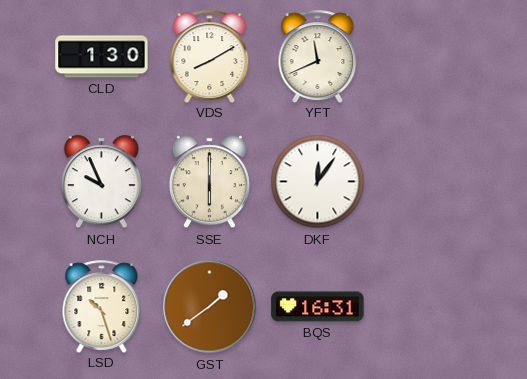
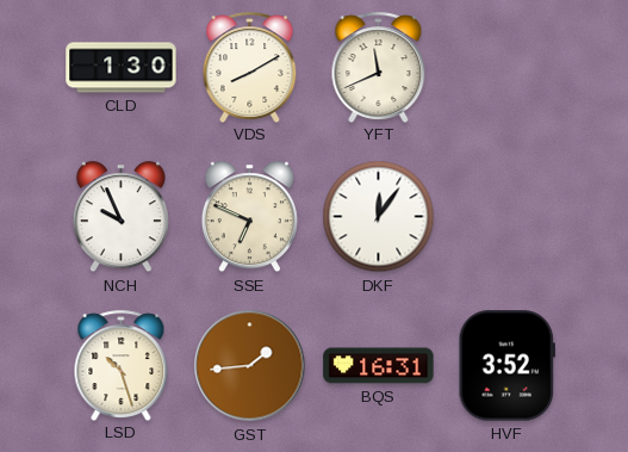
SSE: 6:00 -> 6:49
GST: 1:39 -> 1:44
HVF: none -> 3:52
